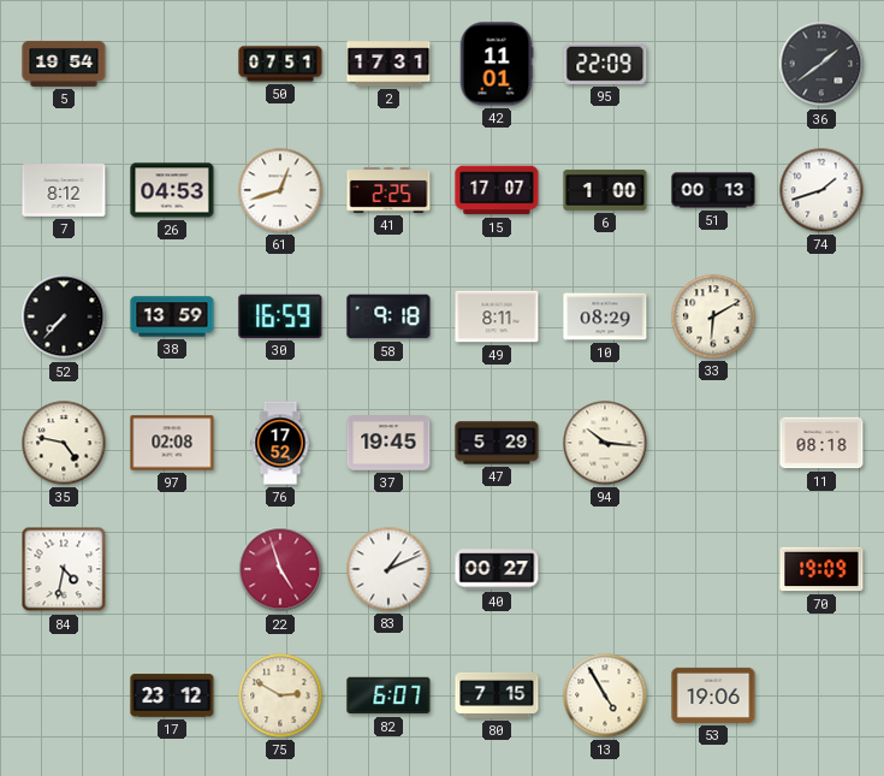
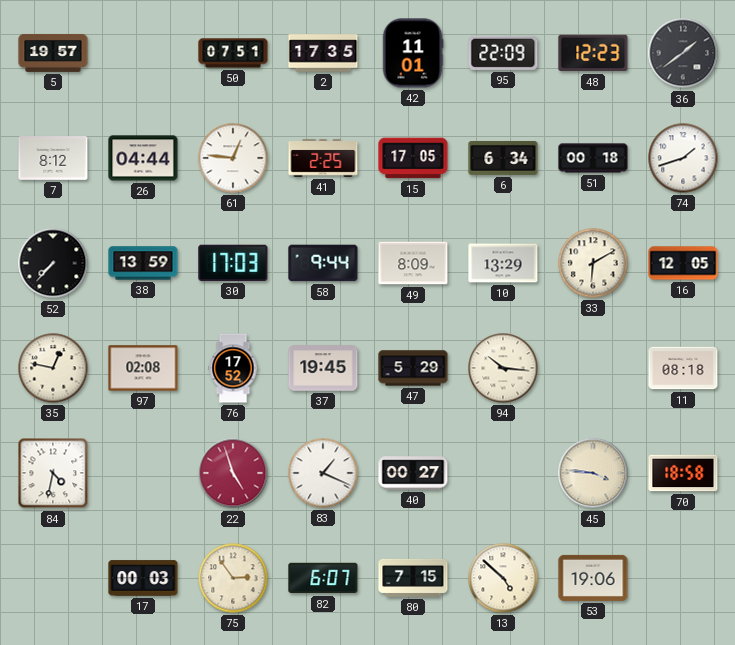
5: 19:54 -> 19:57
2: 17:31 -> 17:35
48: none -> 12:23
26: 04:53 -> 04:44
61: 12:42 -> 12:46
15: 17:07 -> 17:05
6: 1:00 -> 6:34
51: 00:13 -> 00:18
30: 16:59 -> 17:03
58: 9:18 -> 9:44
49: 8:11 -> 8:09
10: 08:29 -> 13:29
16: none -> 12:05
35: 4:47 -> 12:47
83: 1:11 -> 1:19
45: none -> 3:46
70: 19:09 -> 18:58
17: 23:12 -> 00:03
75: 2:50 -> 2:54
13: 4:55 -> 4:52
